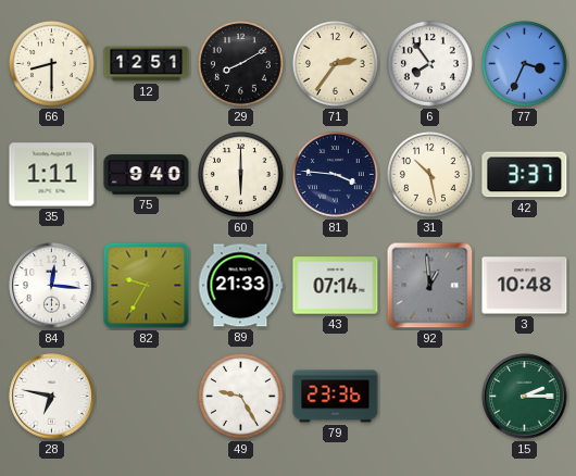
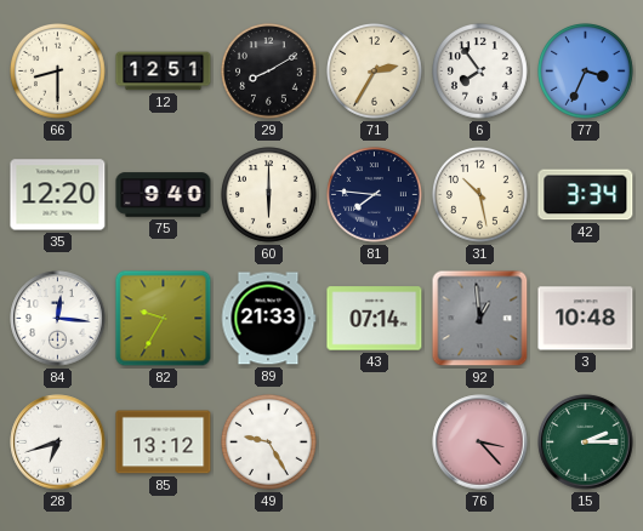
71: 2:36 -> 2:35
35: 1:11 -> 12:20
81: 3:46 -> 7:46
42: 3:37 -> 3:34
28: 6:47 -> 6:42
85: none -> 13:12
79: 23:36 -> none
76: none -> 3:23
